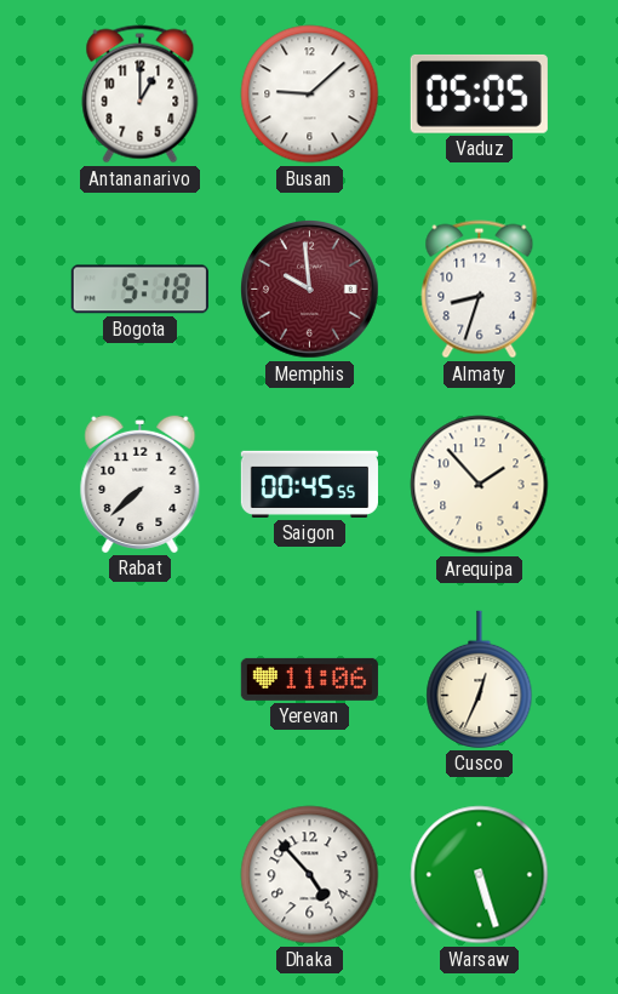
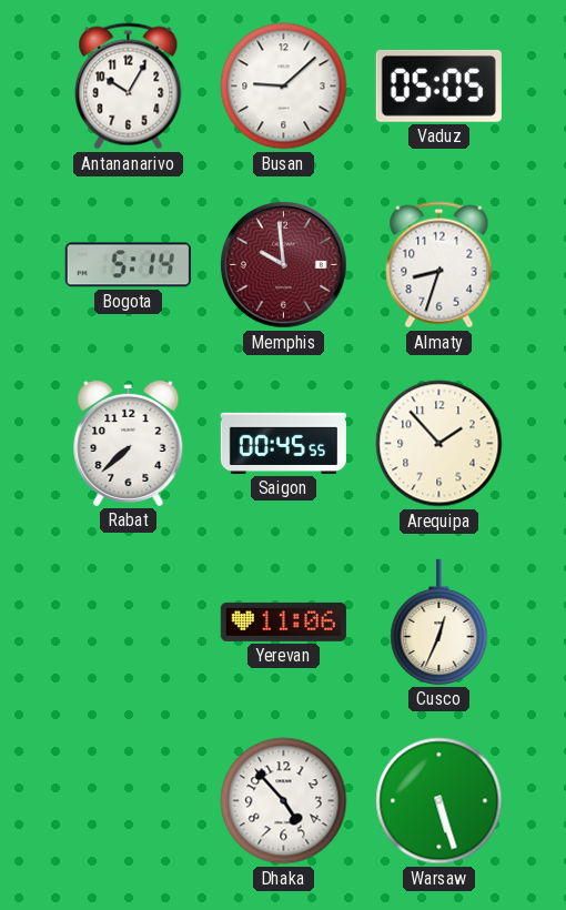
Antananarivo: 1:00 -> 10:05
Bogota: 5:18 -> 5:14
